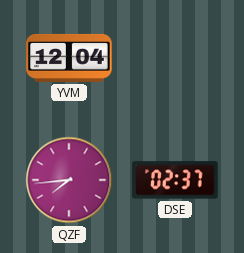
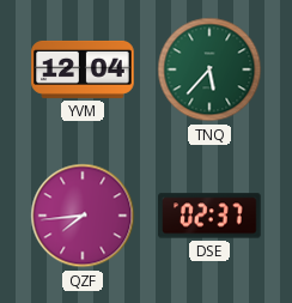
TNQ: none -> 5:37
